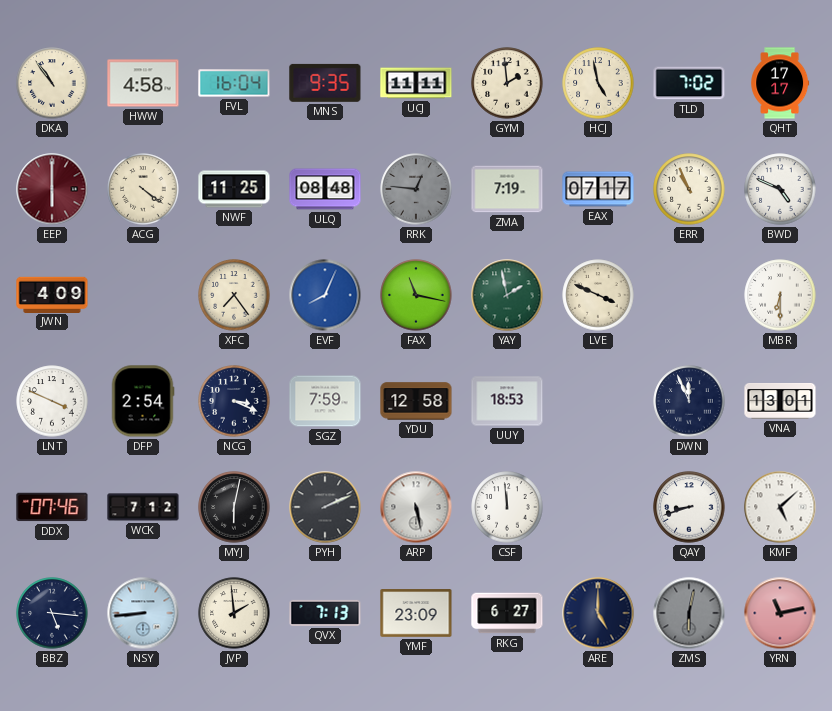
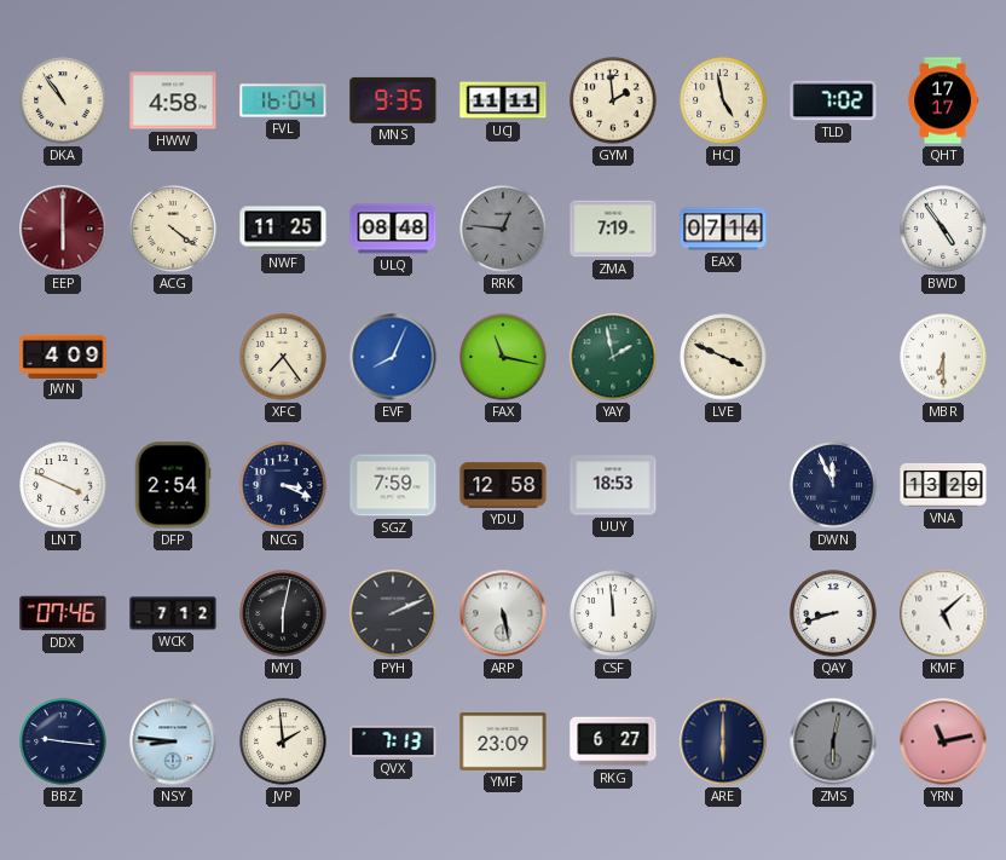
EAX: 07:17 -> 07:14
ERR: 10:56 -> none
BWD: 4:49 -> 4:54
VNA: 13:01 -> 13:29
BBZ: 5:16 -> 9:16
NSY: 8:44 -> 8:46
ARE: 5:00 -> 6:00
